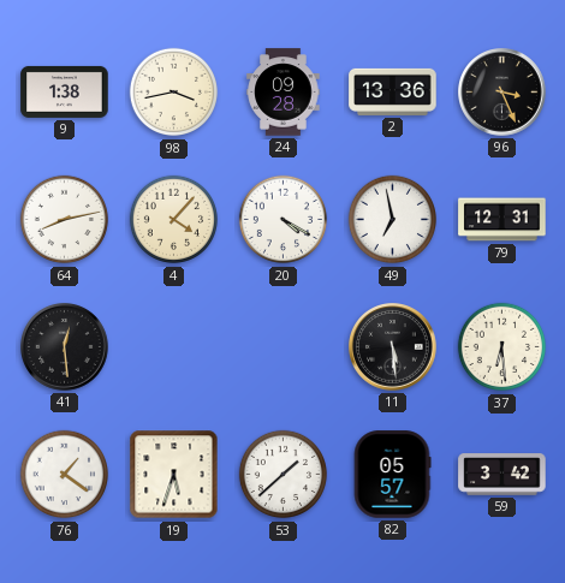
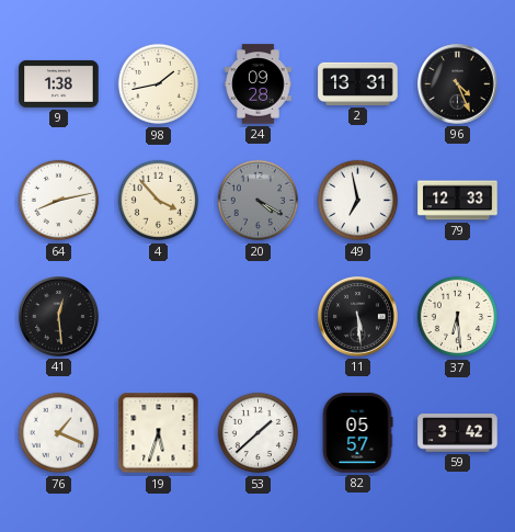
98: 3:43 -> 1:43
2: 13:36 -> 13:31
96: 3:26 -> 4:26
4: 4:07 -> 3:53
20 dial: white -> grey
79: 12:31 -> 12:33
76: 1:21 -> 1:19
